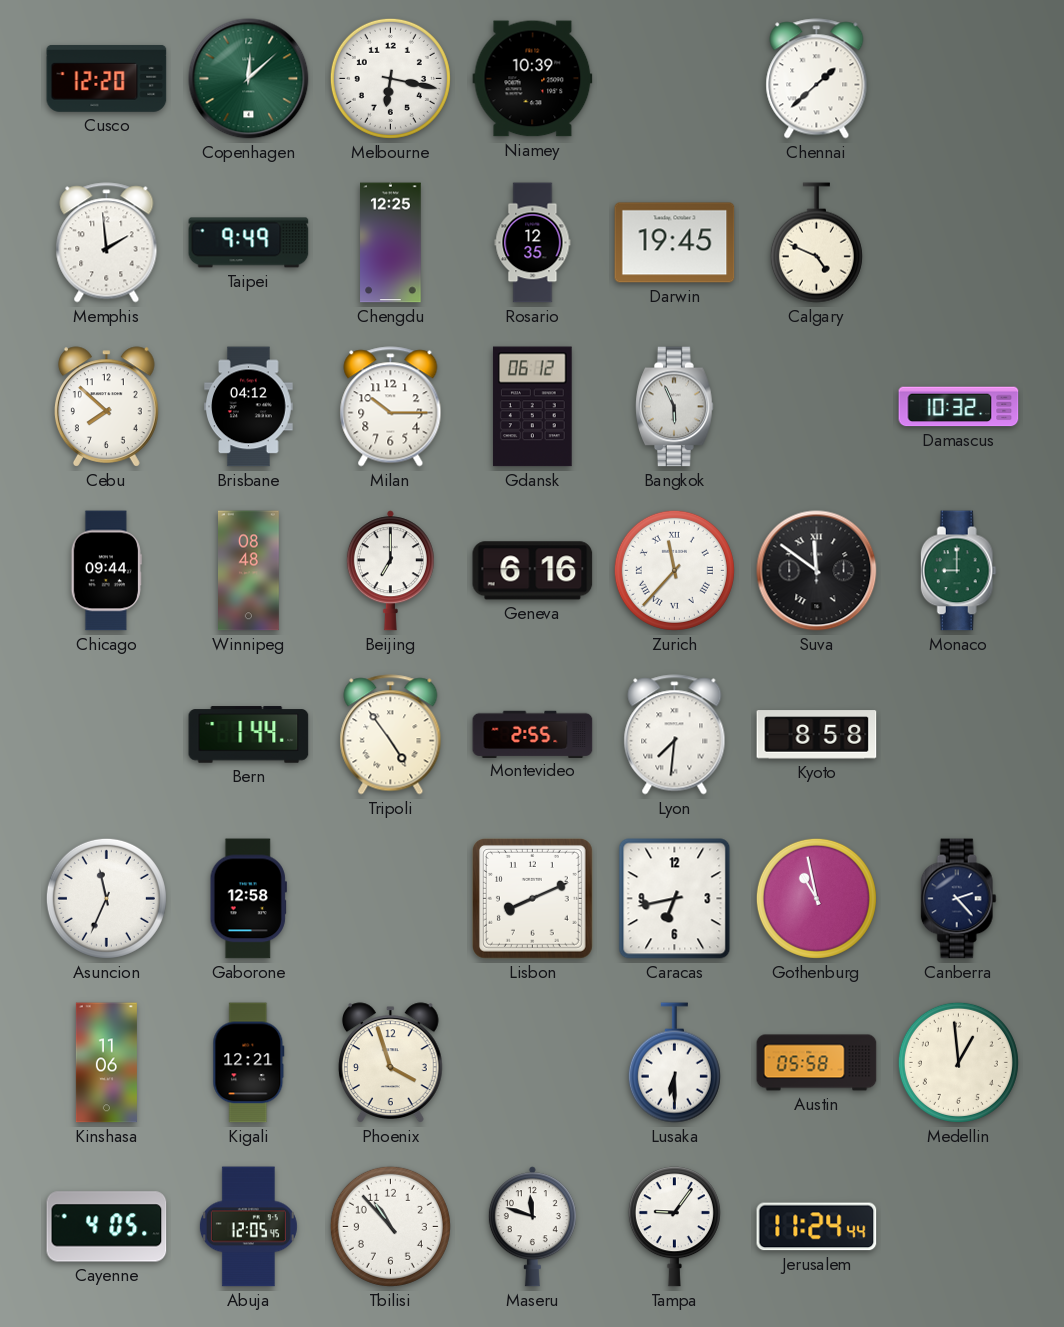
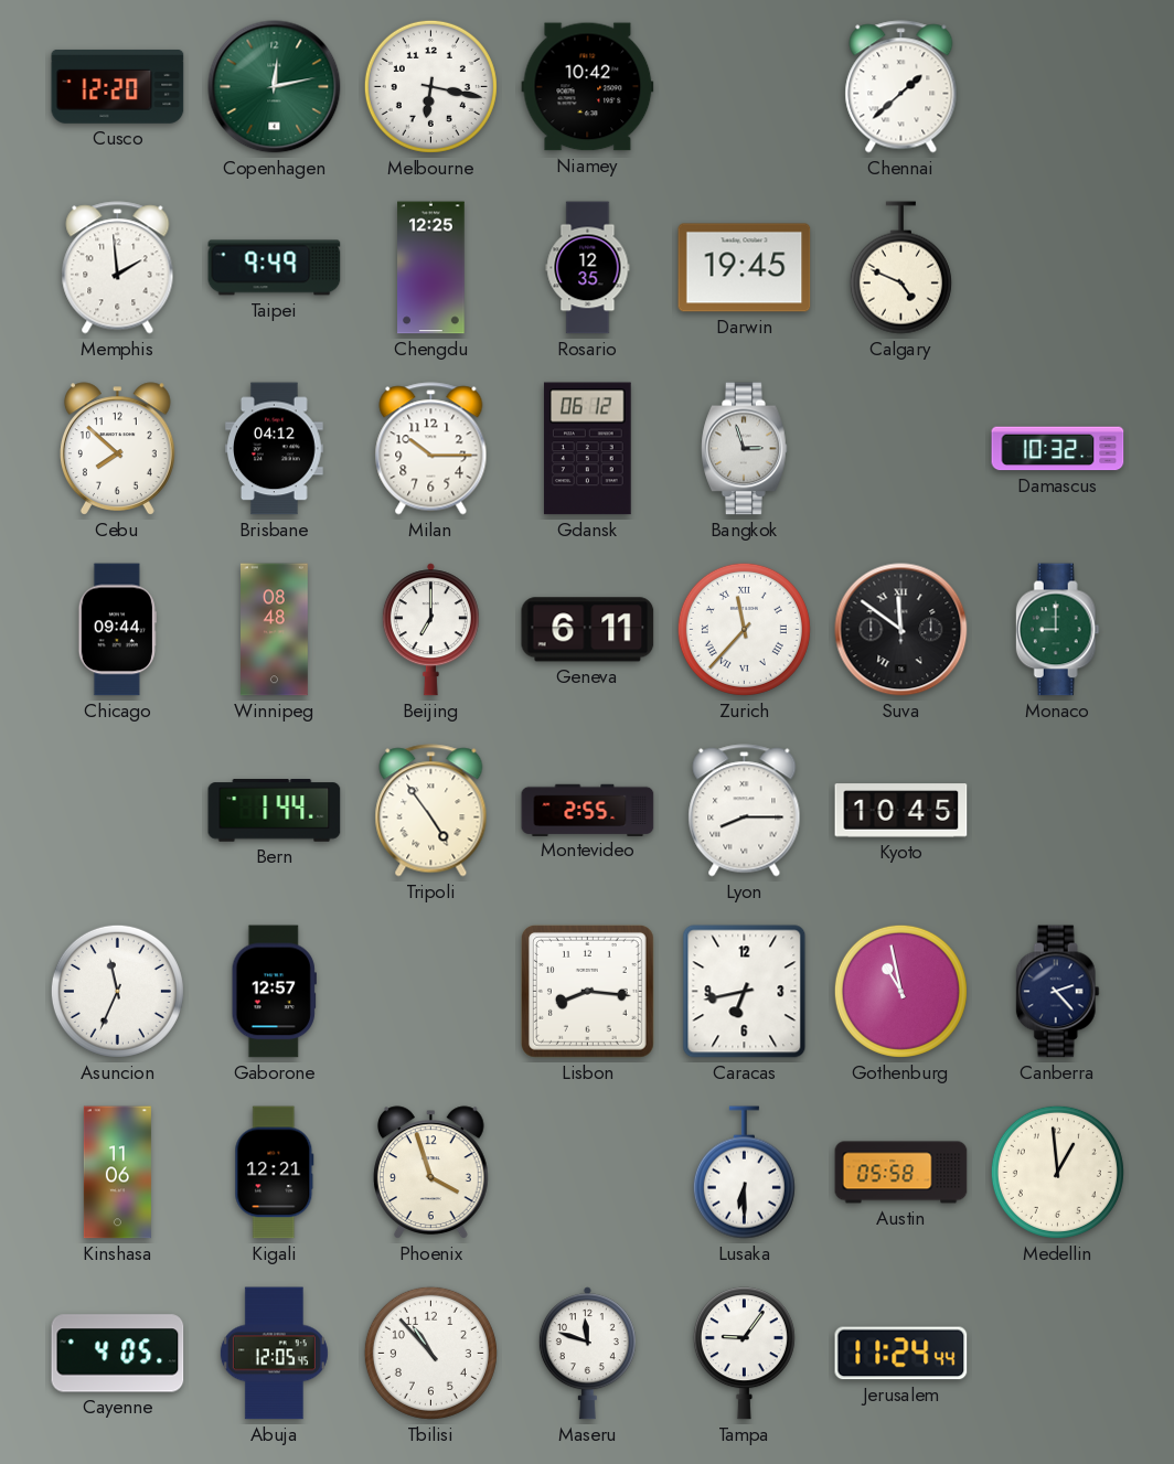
Copenhagen: 12:08 -> 12:13
Niamey: 10:39 -> 10:42
Bangkok: 5:56 -> 2:57
Geneva: 6:16 -> 6:11
Lyon: 7:31 -> 8:15
Kyoto: 8:58 -> 10:45
Gaborone: 12:58 -> 12:57
Lisbon: 8:11 -> 8:16
